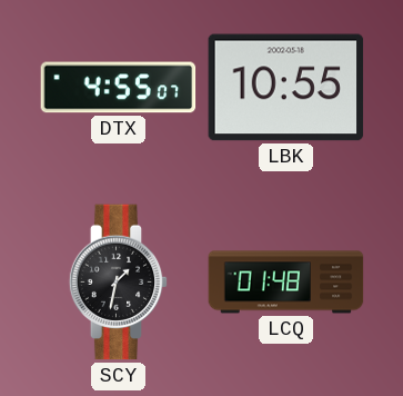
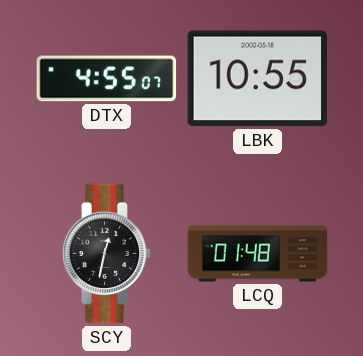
SCY: 1:32 -> 12:32
